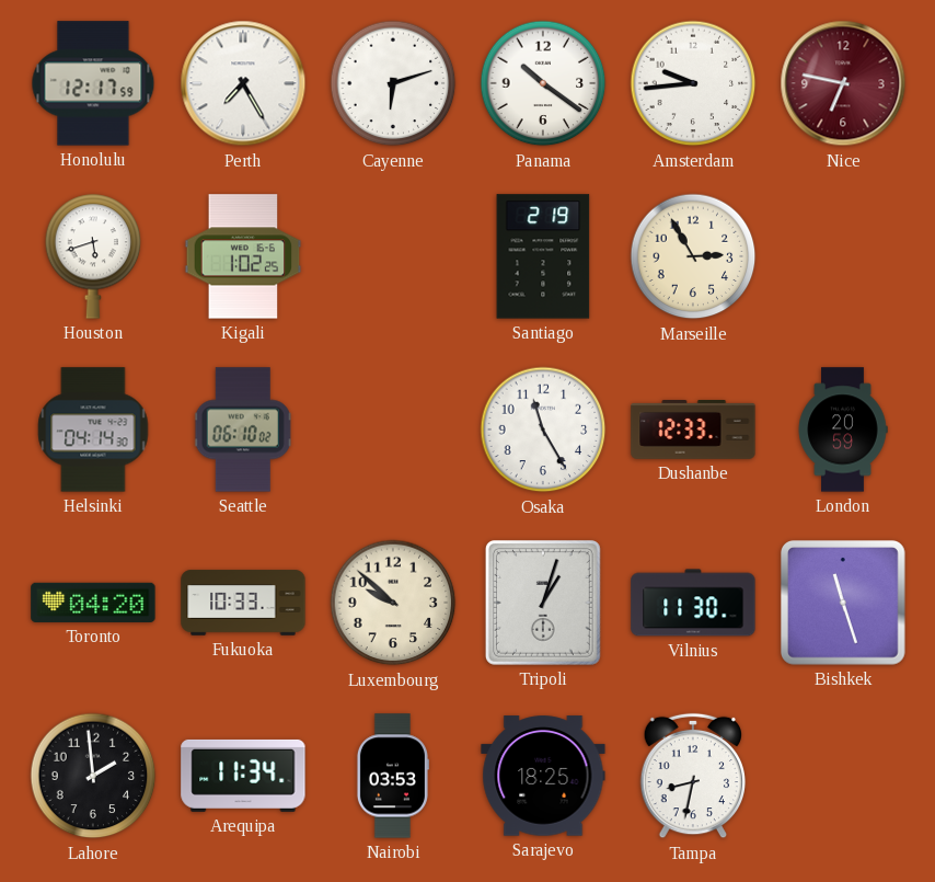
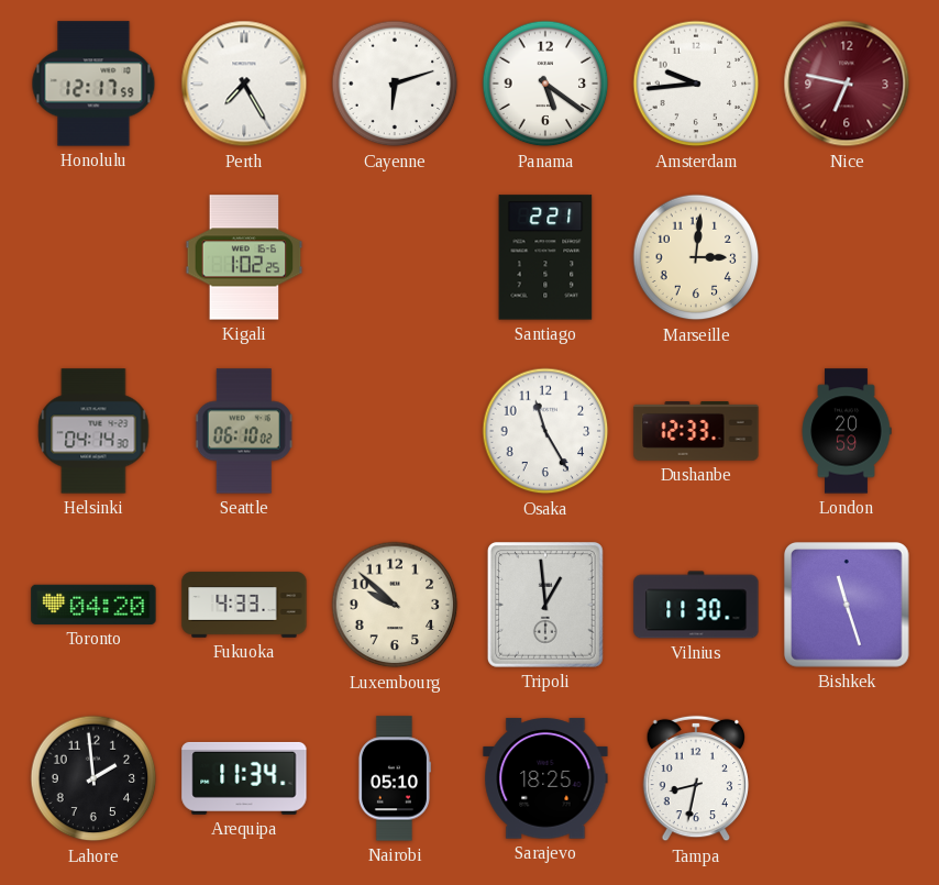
Panama: 10:21 -> 5:21
Houston: 5:42 -> none
Santiago: 2:19 -> 2:21
Marseille: 2:55 -> 3:01
Fukuoka: 10:33 -> 4:33
Tripoli: 1:03 -> 12:59
Nairobi: 03:53 -> 05:10
